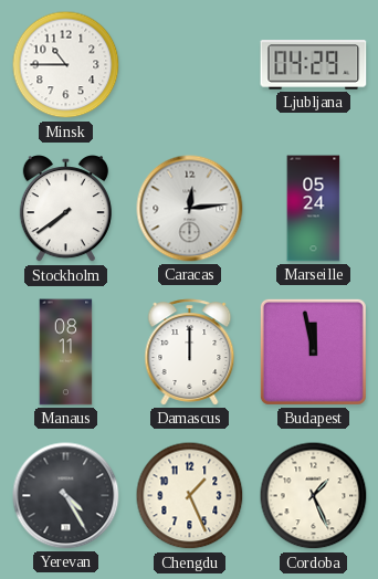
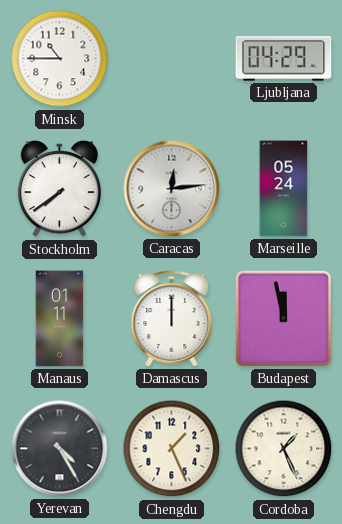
Manaus: 08:11 -> 01:11
